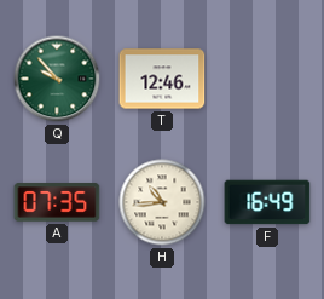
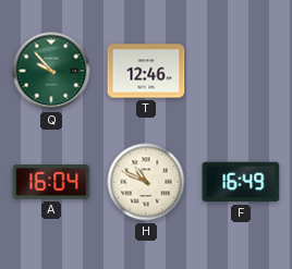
A: 07:35 -> 16:04
H: 10:44 -> 10:49
